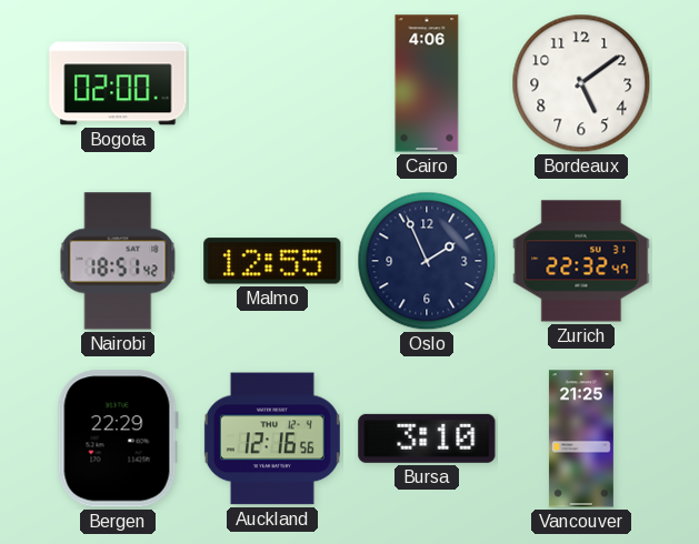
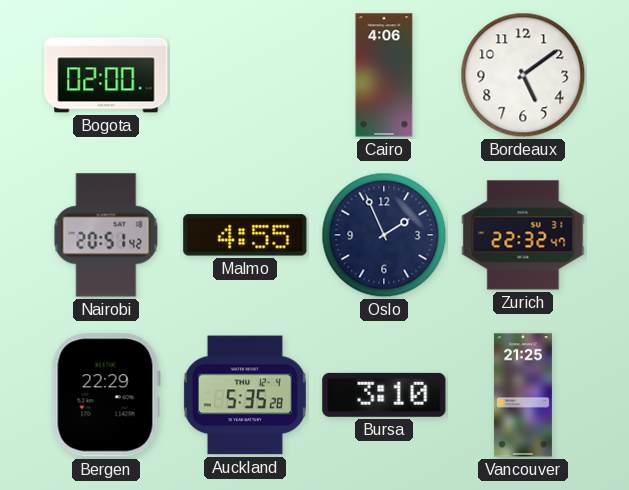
Nairobi: 18:51 -> 20:51
Malmo: 12:55 -> 4:55
Auckland: 12:16 -> 5:35
